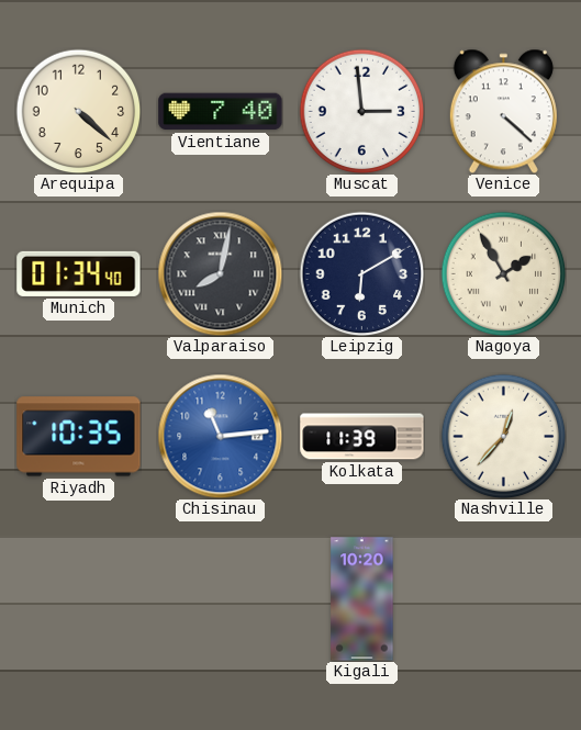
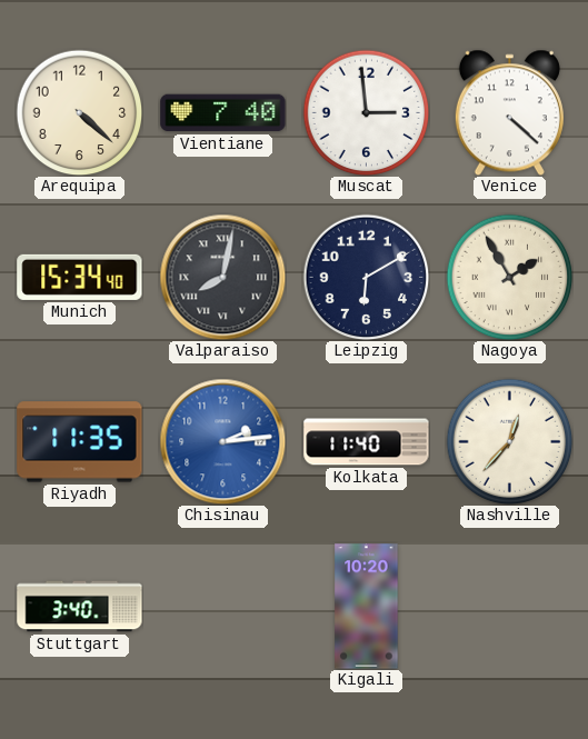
Munich: 01:34 -> 15:34
Riyadh: 10:35 -> 11:35
Chisinau: 11:14 -> 2:14
Kolkata: 11:39 -> 11:40
Stuttgart: none -> 3:40
